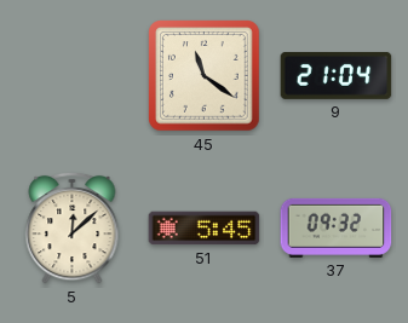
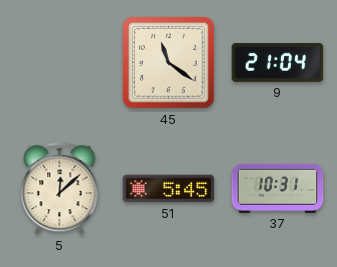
37: 09:32 -> 10:31
